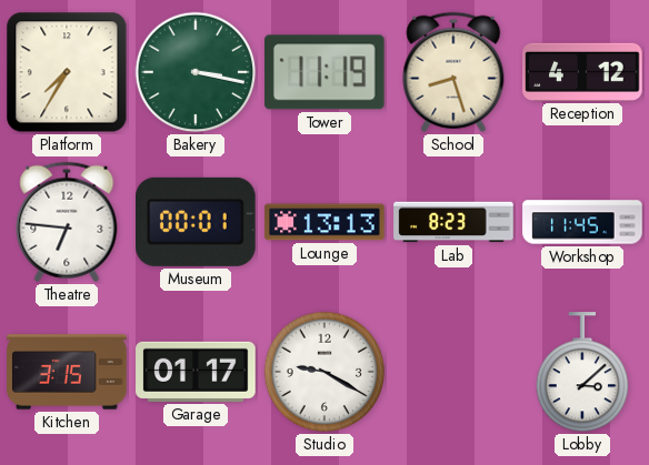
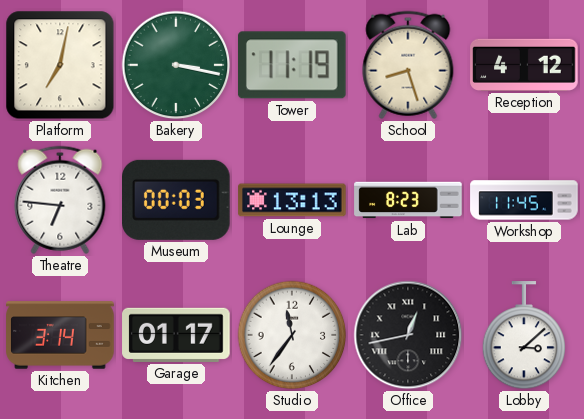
Platform: 7:35 -> 7:02
Museum: 00:01 -> 00:03
Kitchen: 3:15 -> 3:14
Studio: 9:20 -> 11:36
Office: none -> 12:43
